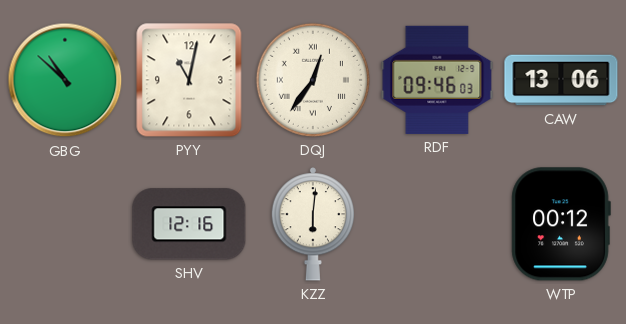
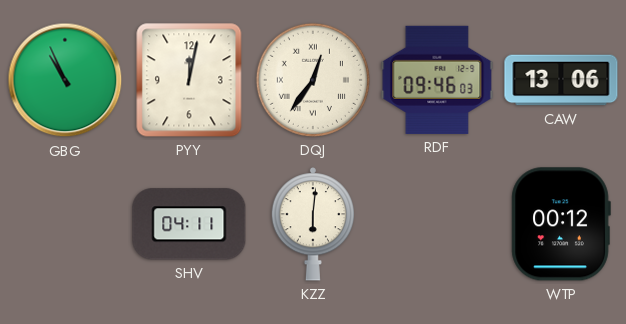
GBG: 10:52 -> 10:56
PYY: 11:02 -> 12:02
SHV: 12:16 -> 04:11
